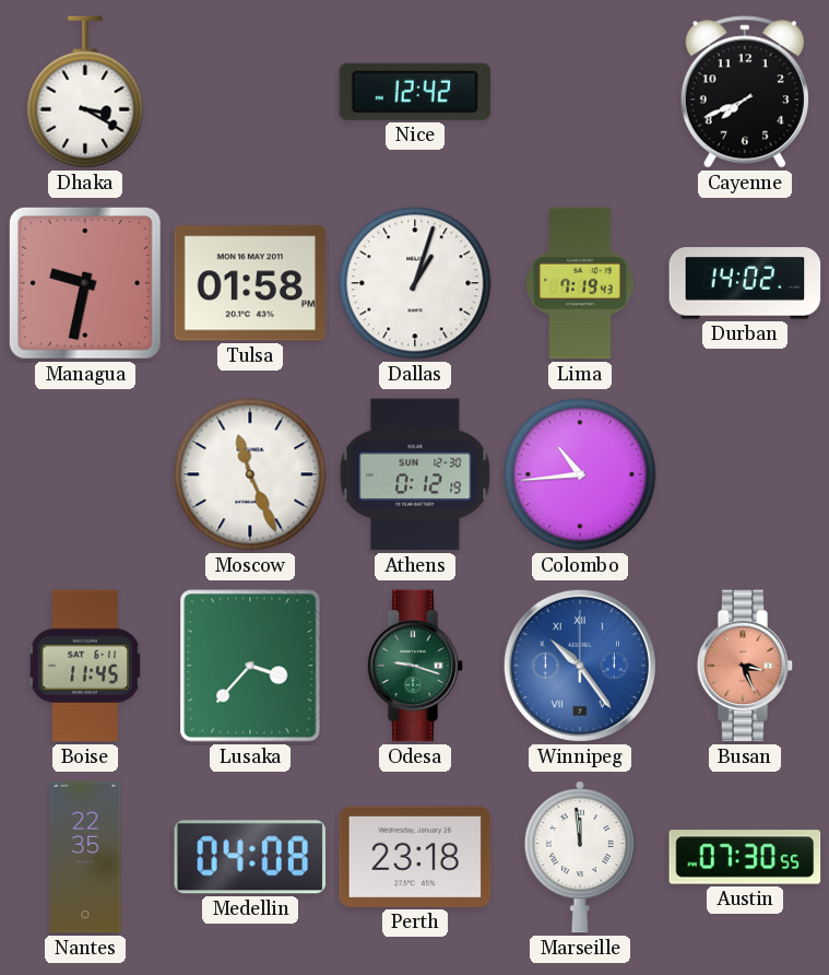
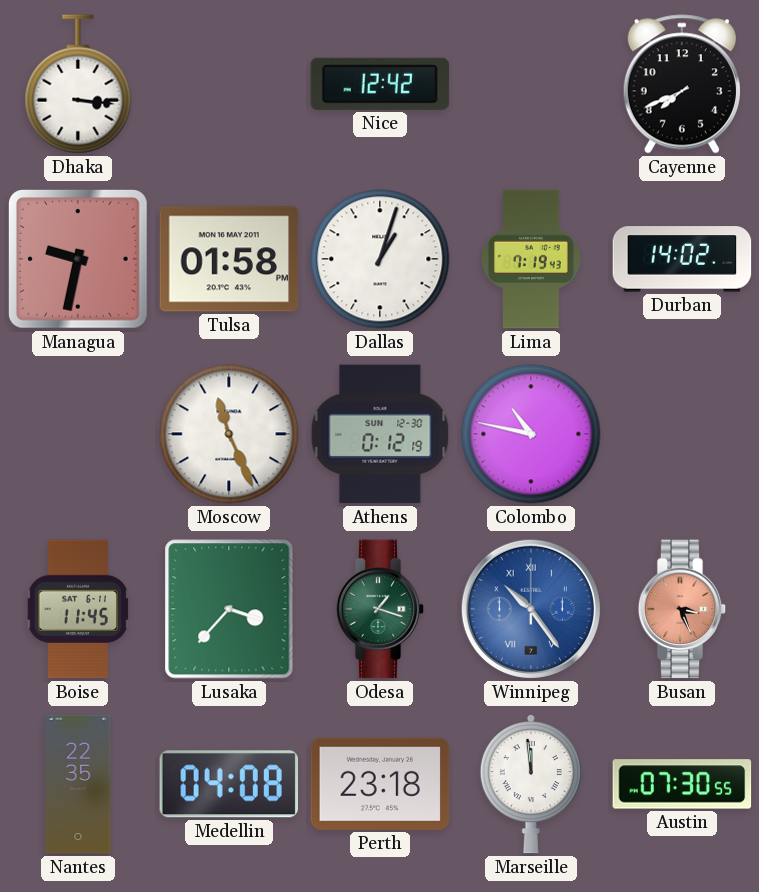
Dhaka: 3:20 -> 3:16
Colombo: 10:44 -> 10:47
Odesa: 9:18 -> 1:18
